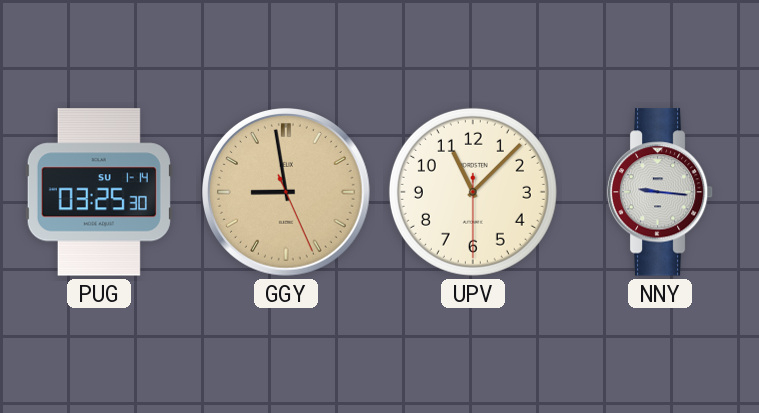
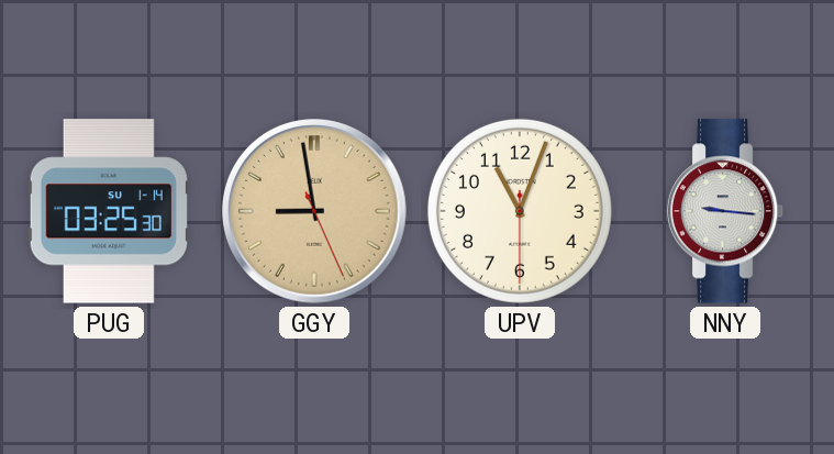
UPV: 11:07 -> 11:03
